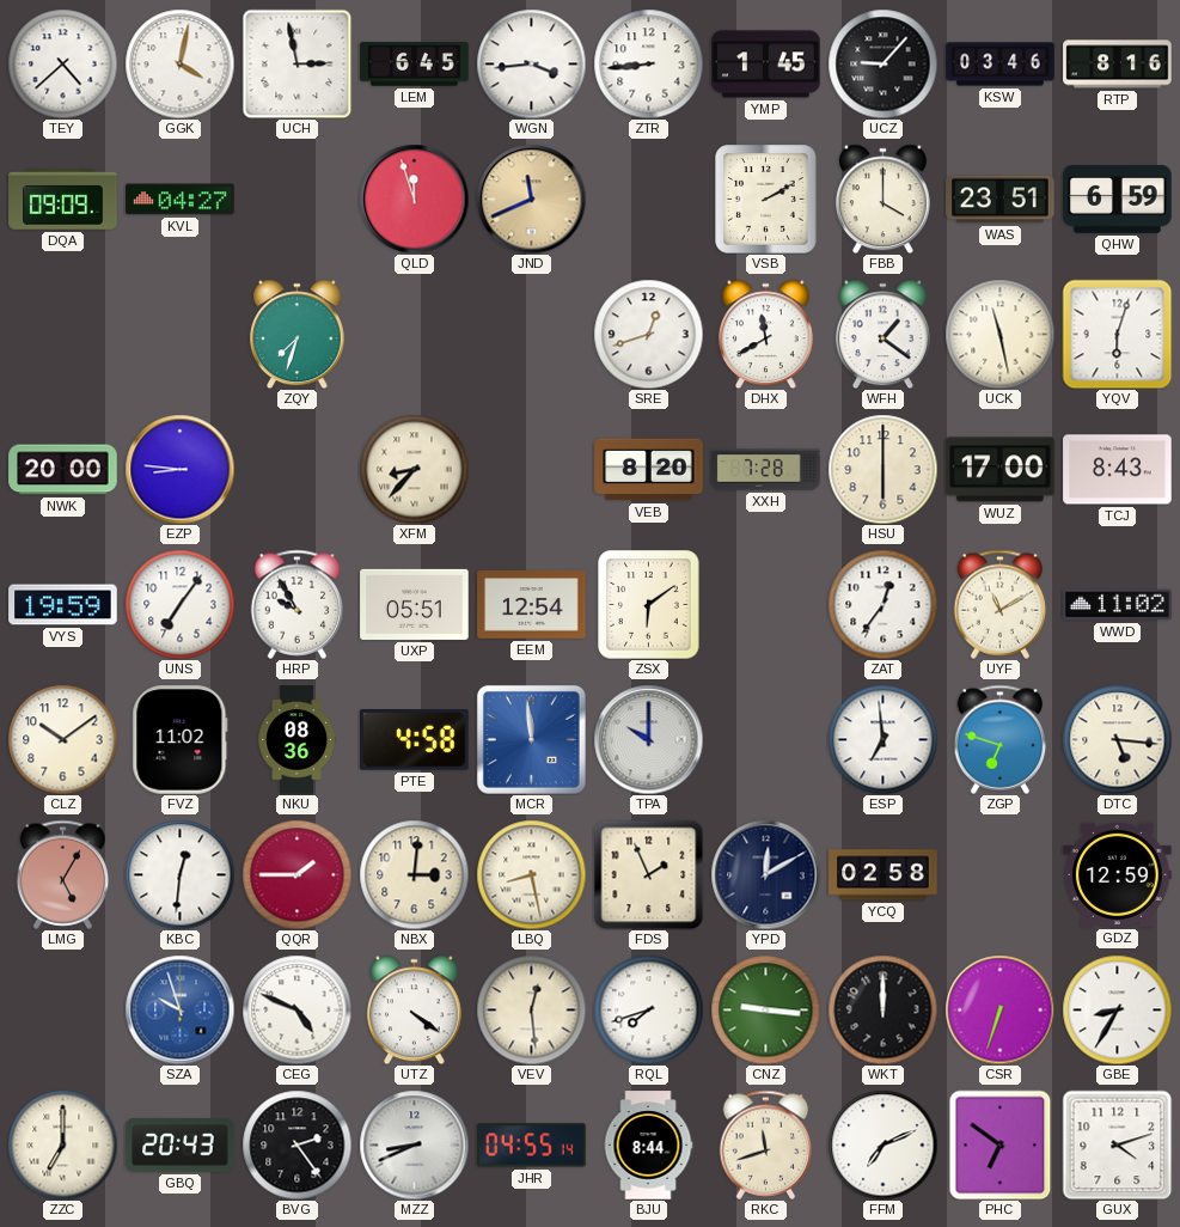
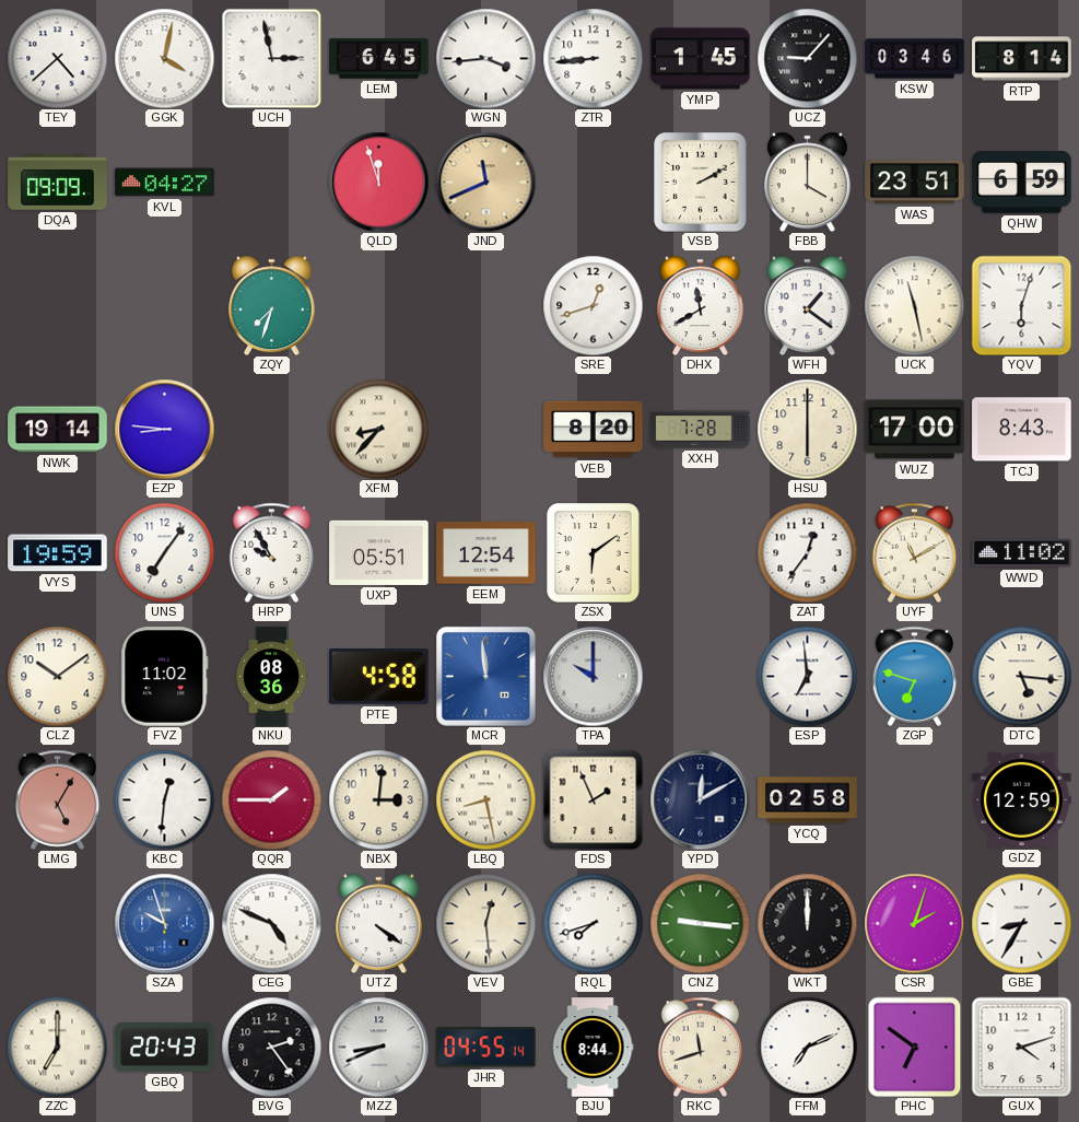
RTP: 8:16 -> 8:14
NWK: 20:00 -> 19:14
CSR: 6:33 -> 2:03
